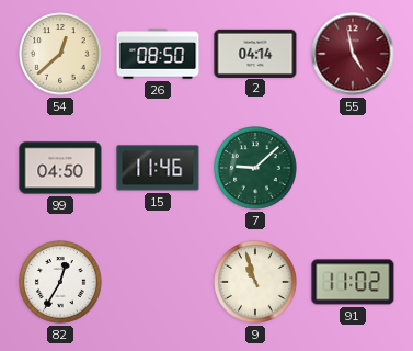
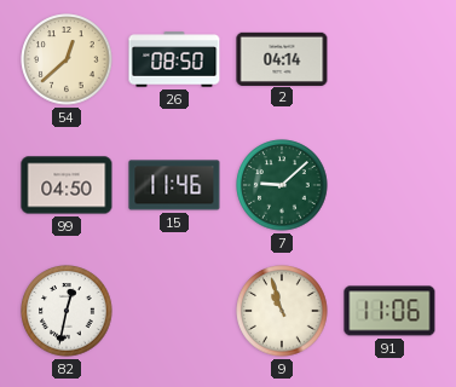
55: 4:58 -> none
82: 12:35 -> 12:32
91: 11:02 -> 11:06
